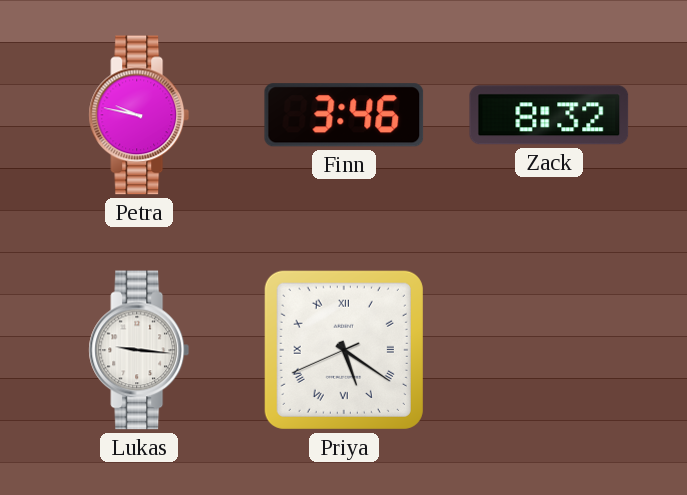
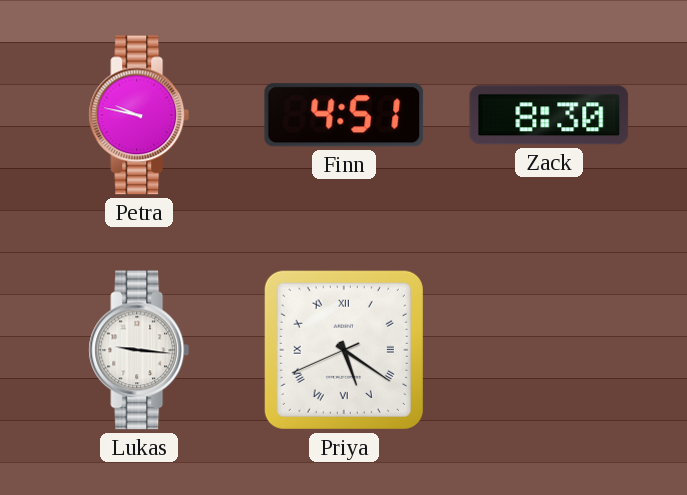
Finn: 3:46 -> 4:51
Zack: 8:32 -> 8:30
